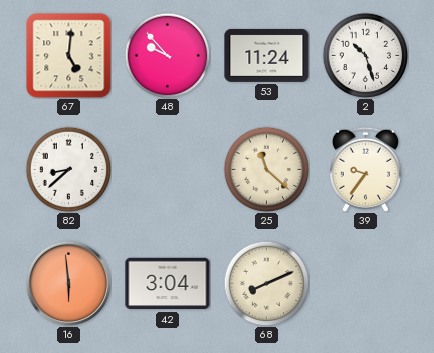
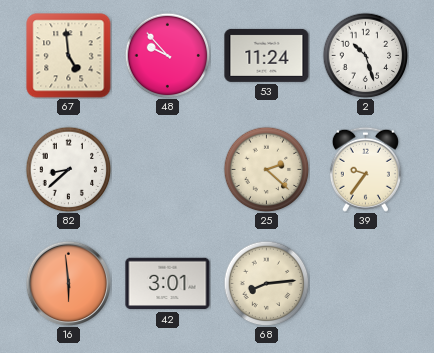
67: 5:01 -> 4:59
25: 11:22 -> 2:22
42: 3:04 -> 3:01
68: 8:11 -> 8:14
